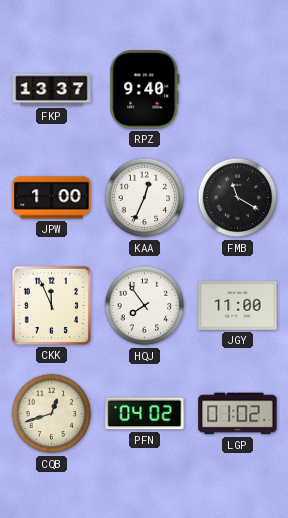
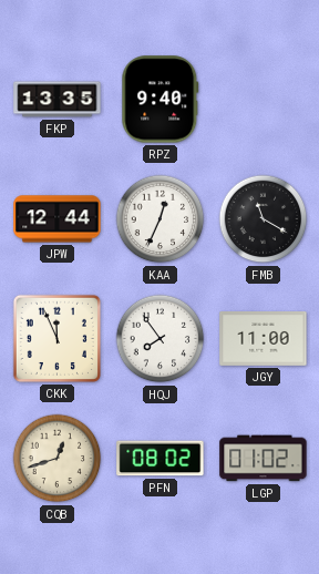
FKP: 13:37 -> 13:35
JPW: 1:00 -> 12:44
PFN: 04:02 -> 08:02
